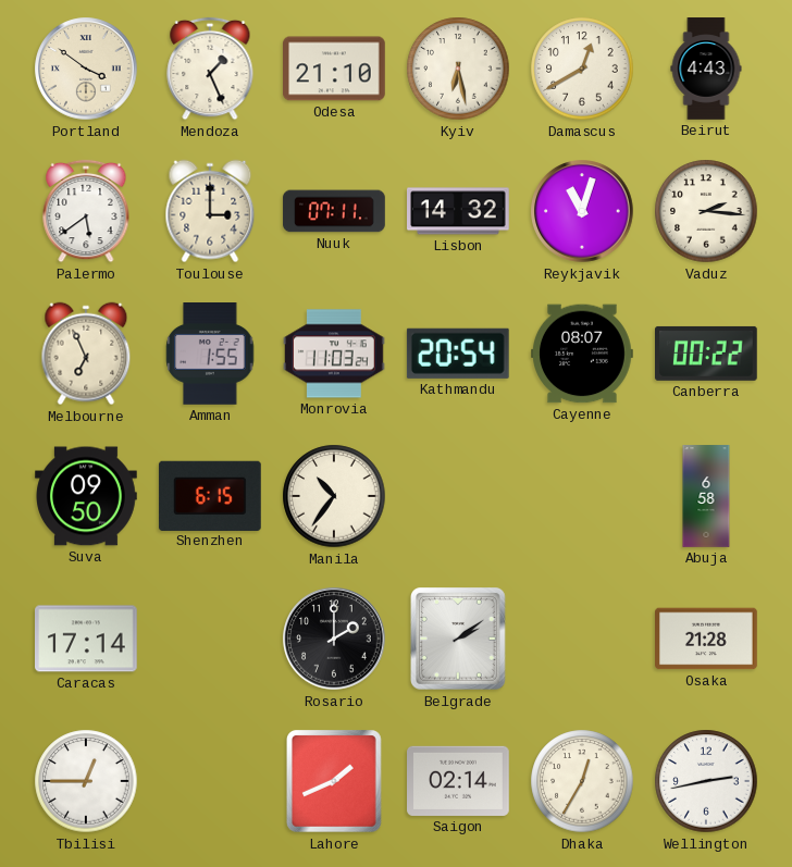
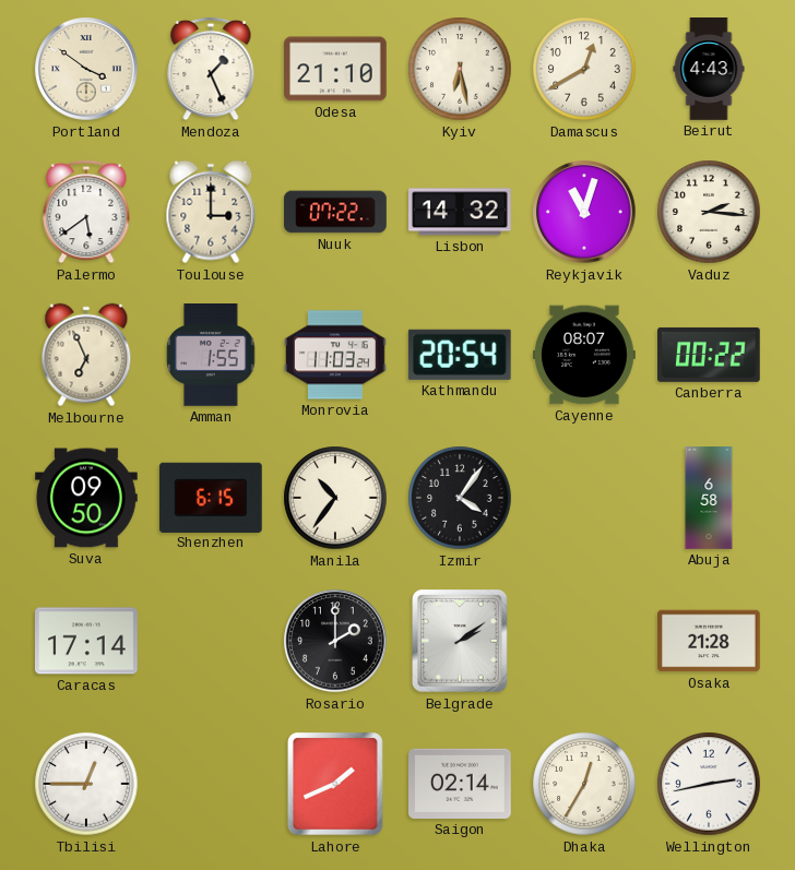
Nuuk: 07:11 -> 07:22
Izmir: none -> 4:06
